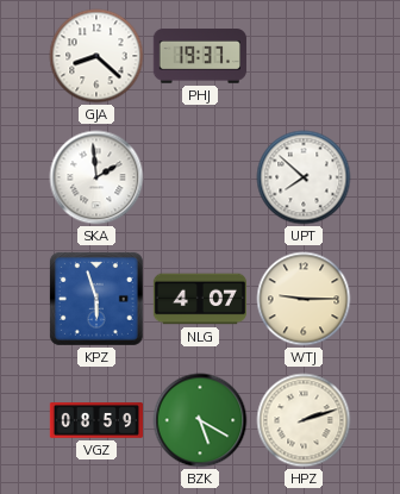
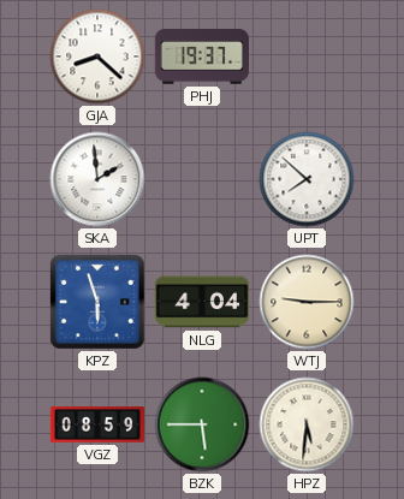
NLG: 4:07 -> 4:04
BZK: 5:20 -> 5:45
HPZ: 2:12 -> 5:31
